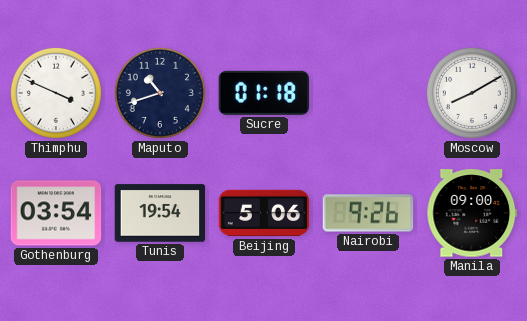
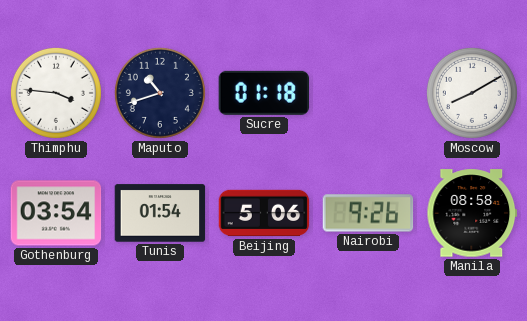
Thimphu: 3:49 -> 3:46
Tunis: 19:54 -> 01:54
Manila: 09:00 -> 08:58
